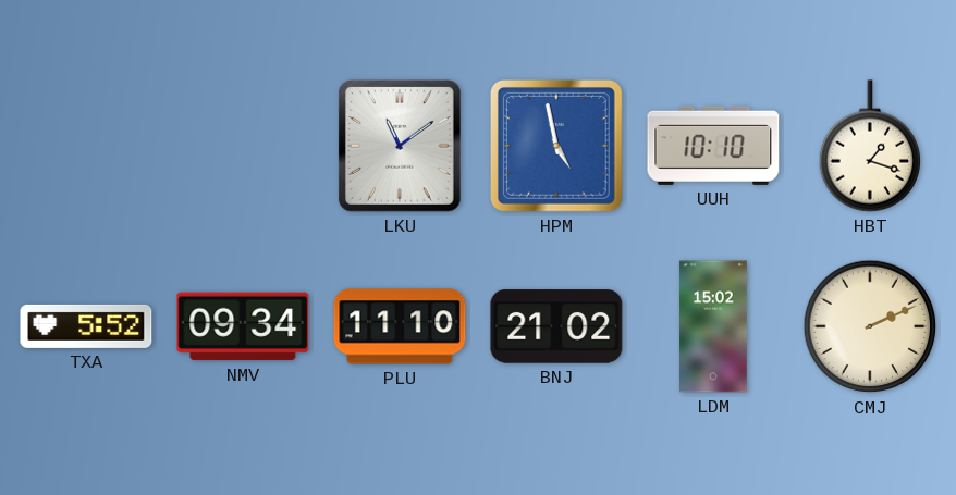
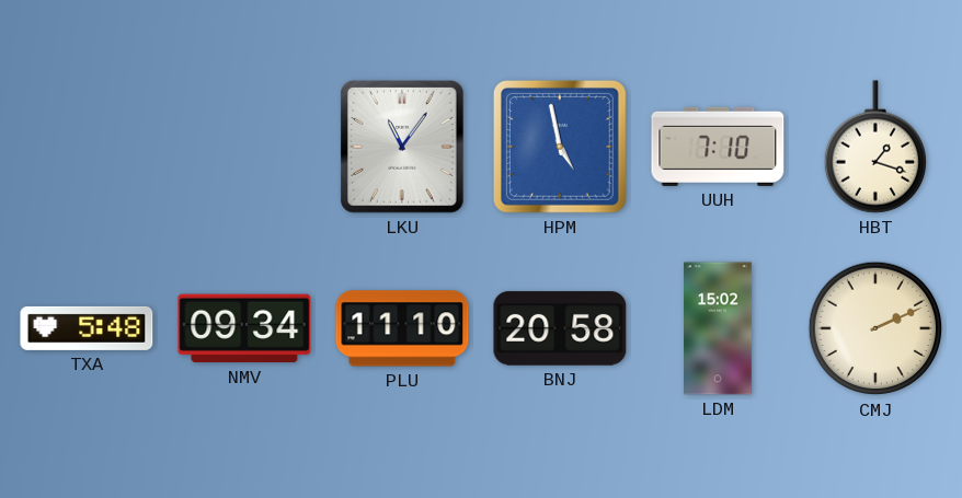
LKU: 11:09 -> 11:06
UUH: 10:10 -> 7:10
TXA: 5:52 -> 5:48
BNJ: 21:02 -> 20:58
